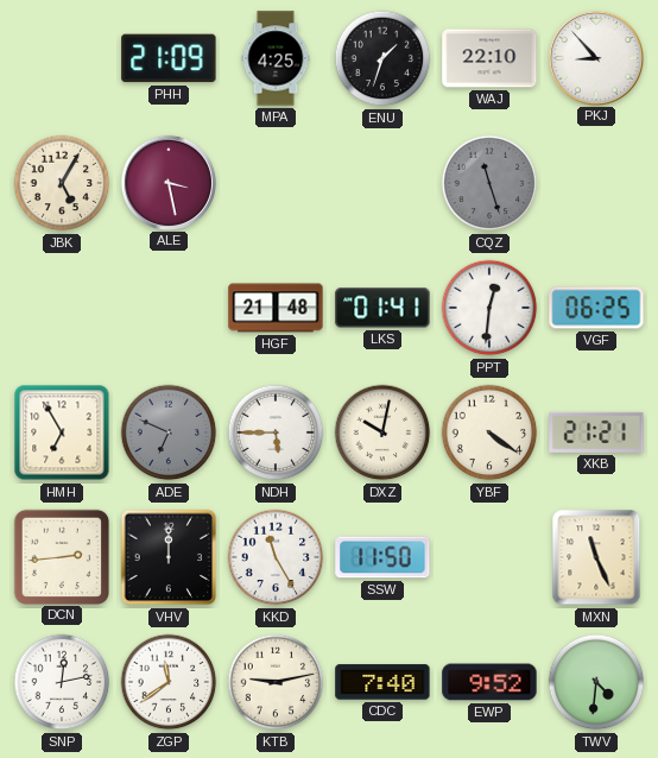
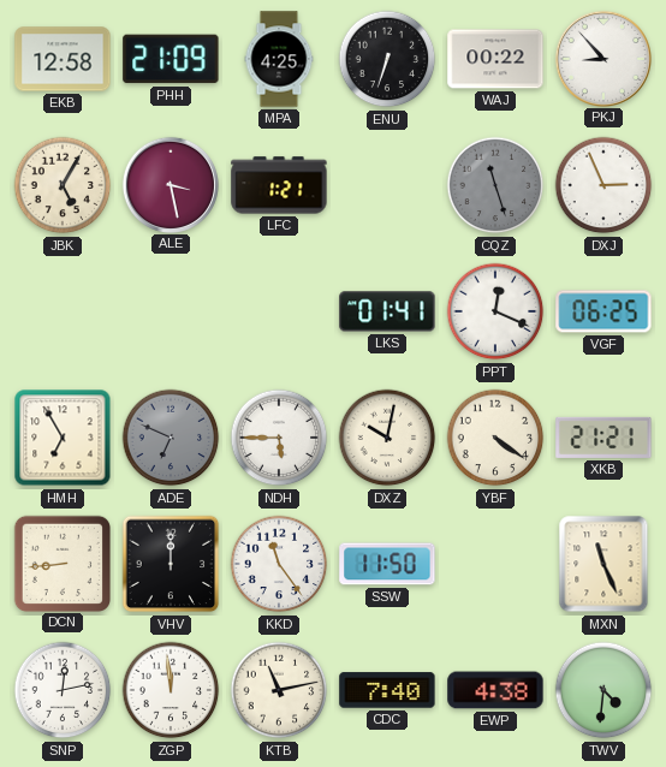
EKB: none -> 12:58
ENU: 1:33 -> 6:33
WAJ: 22:10 -> 00:22
LFC: none -> 1:21
DXJ: none -> 2:56
HGF: 21:48 -> none
PPT: 12:31 -> 12:19
DCN: 2:44 -> 8:44
KKD: 11:25 -> 11:24
ZGP: 11:39 -> 11:59
KTB: 9:13 -> 11:13
EWP: 9:52 -> 4:38
